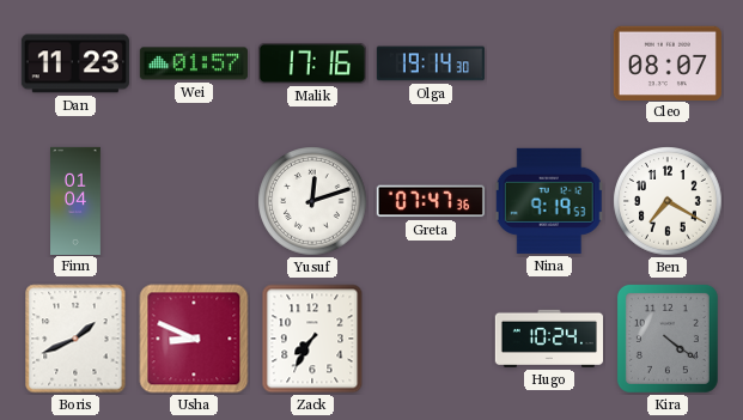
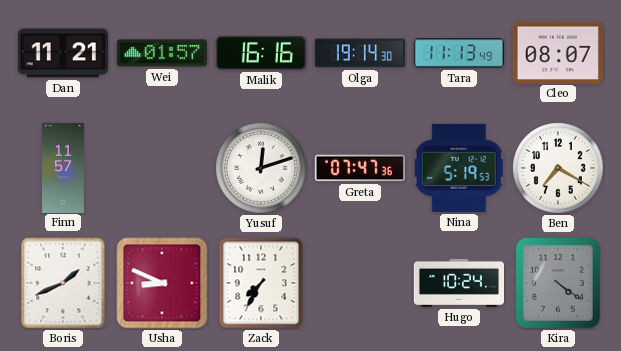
Dan: 11:23 -> 11:21
Malik: 17:16 -> 16:16
Tara: none -> 11:13
Finn: 01:04 -> 11:57
Nina: 9:19 -> 5:19
